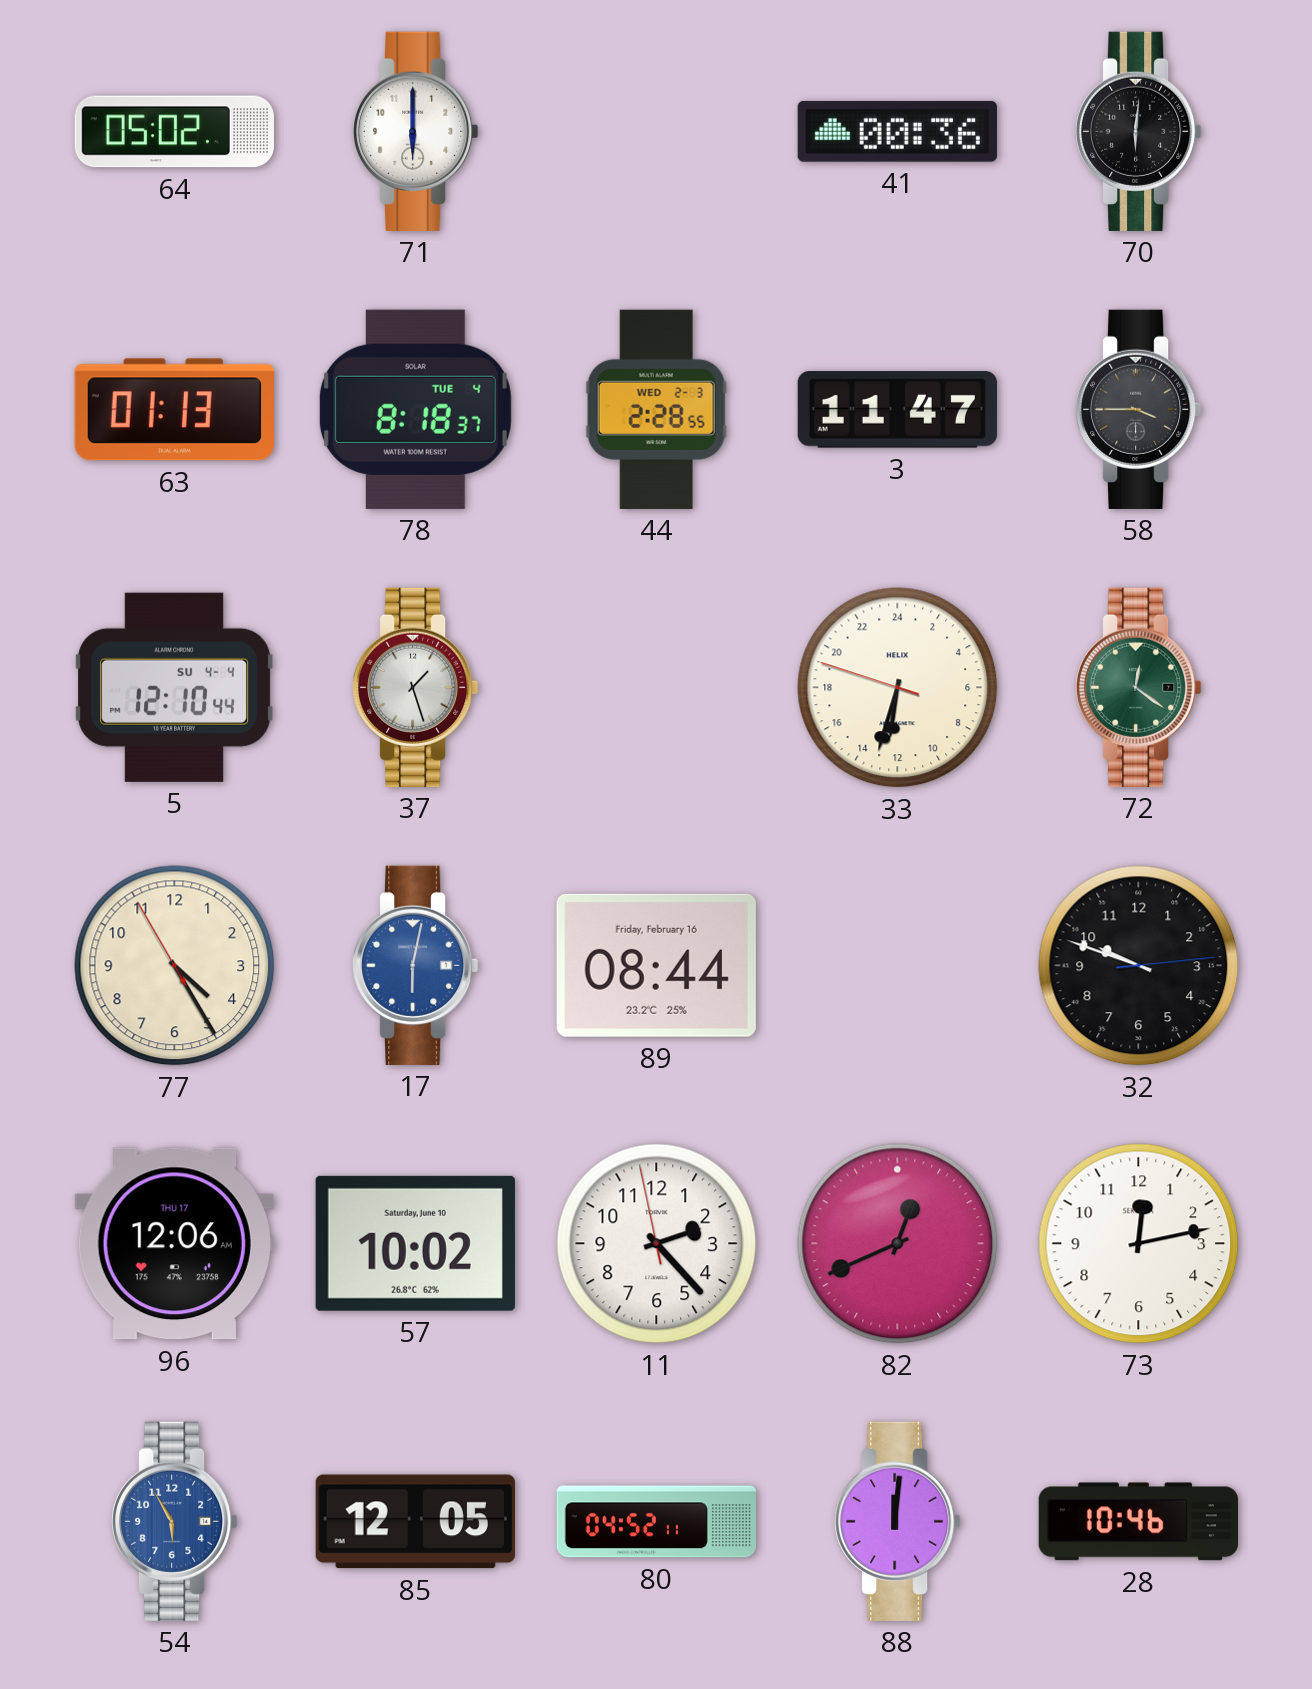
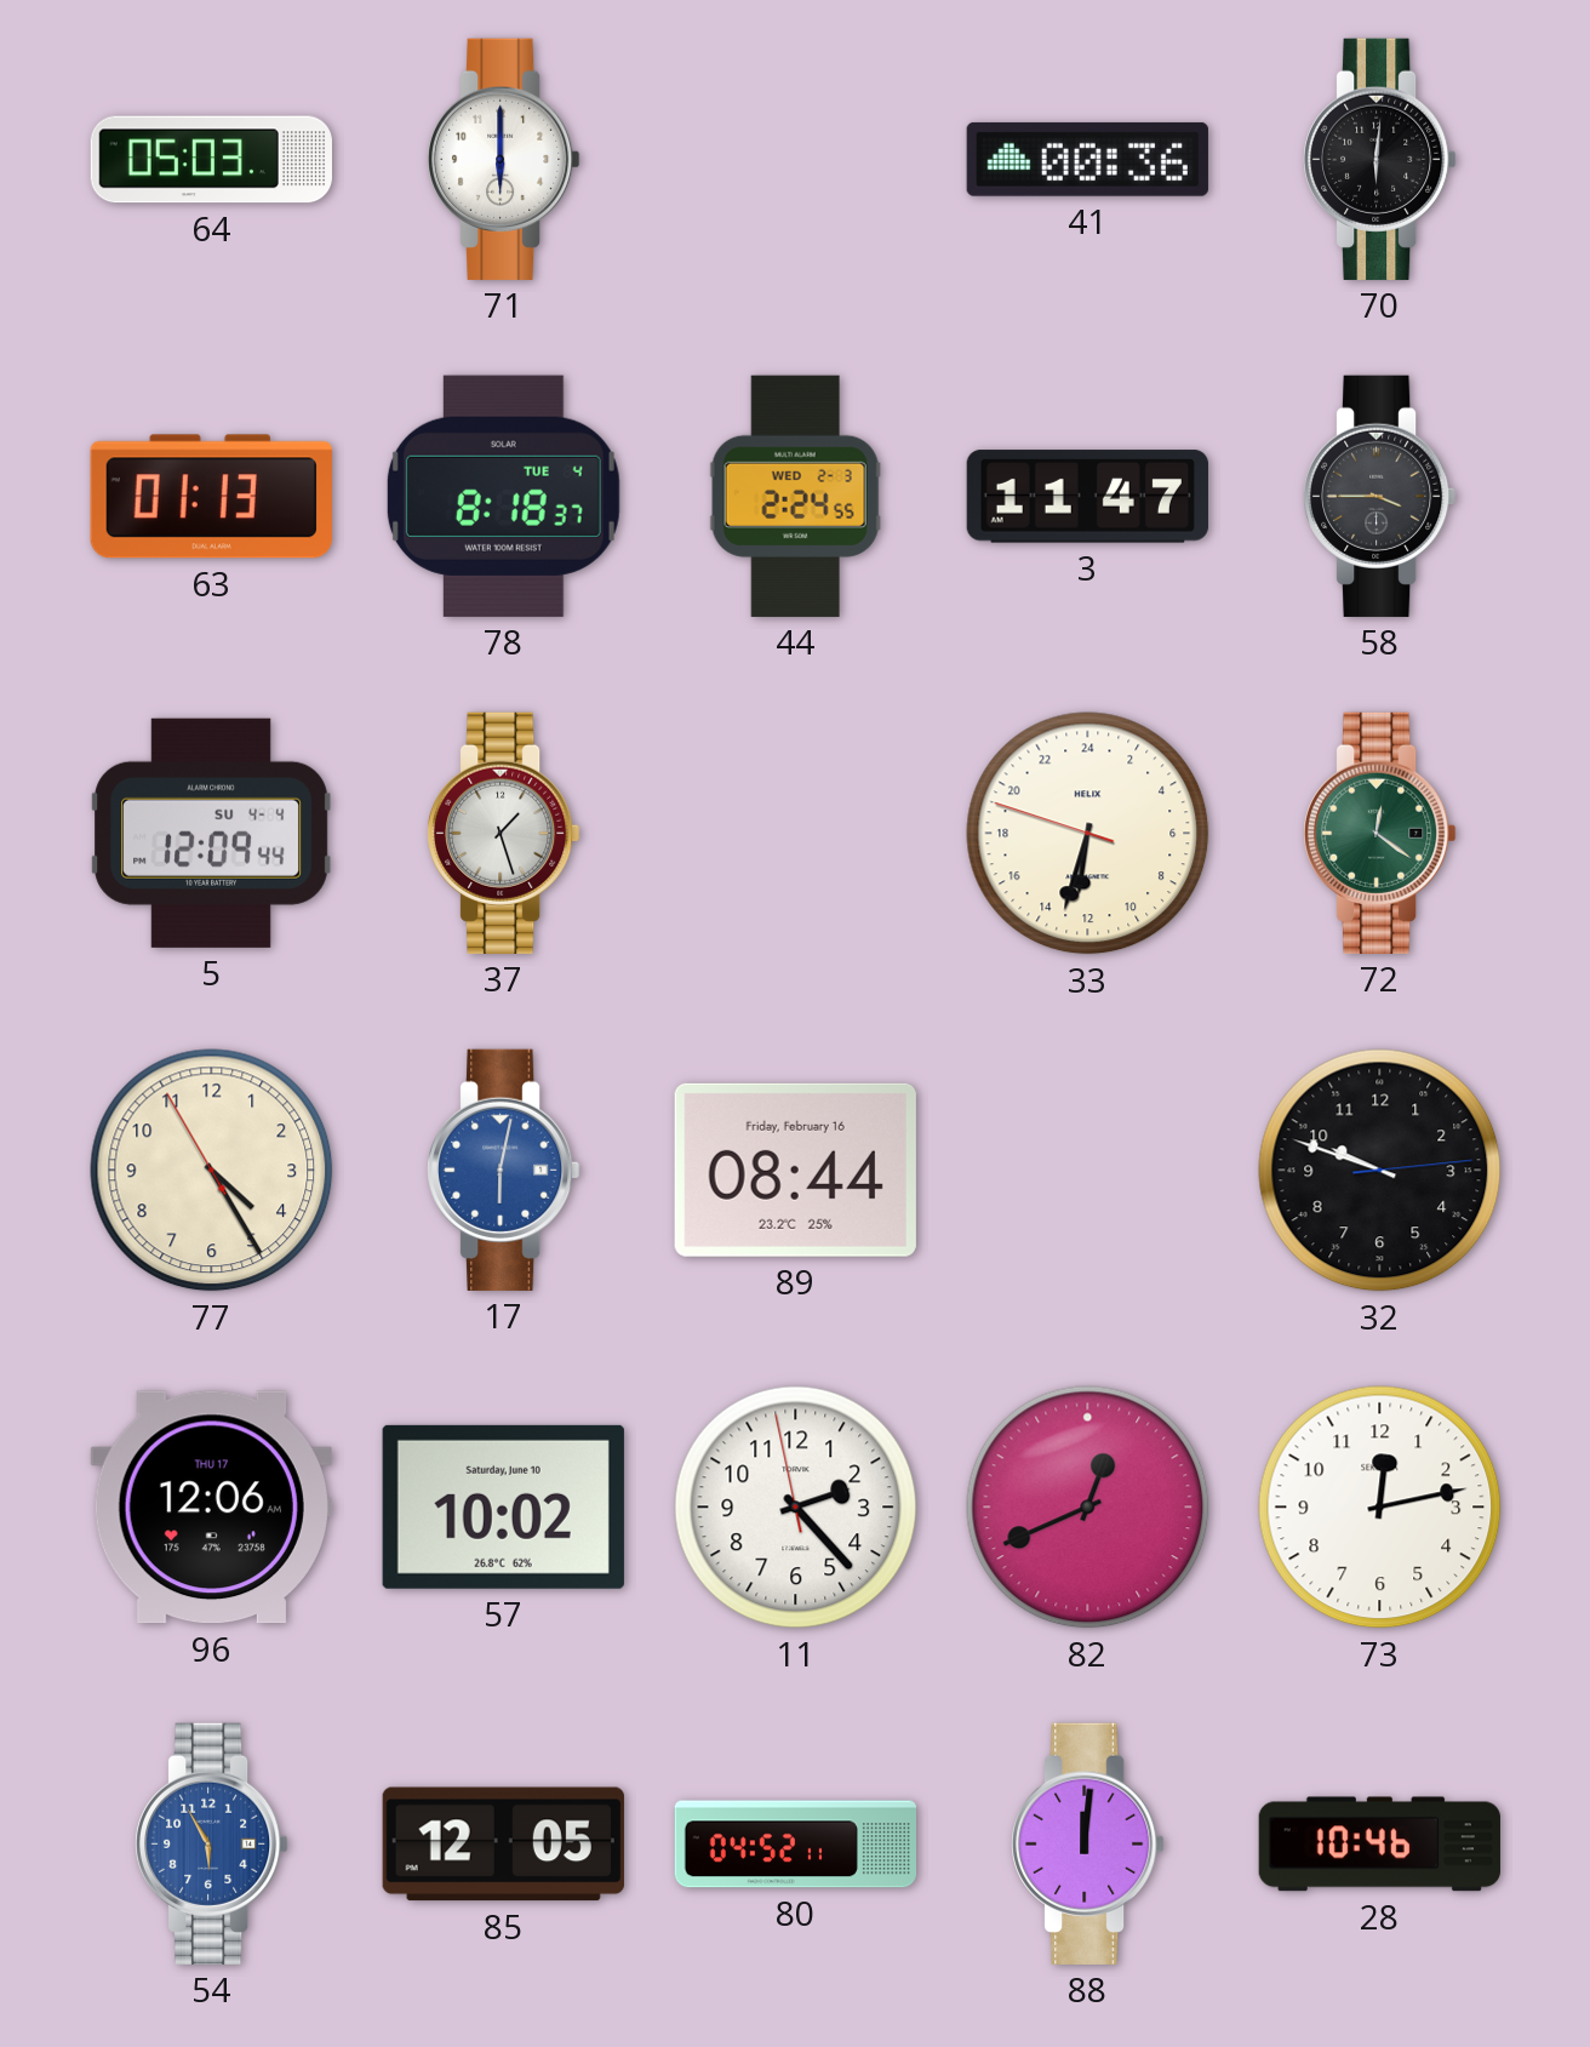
64: 05:02 -> 05:03
44: 2:28 -> 2:24
5: 12:10 -> 12:09
